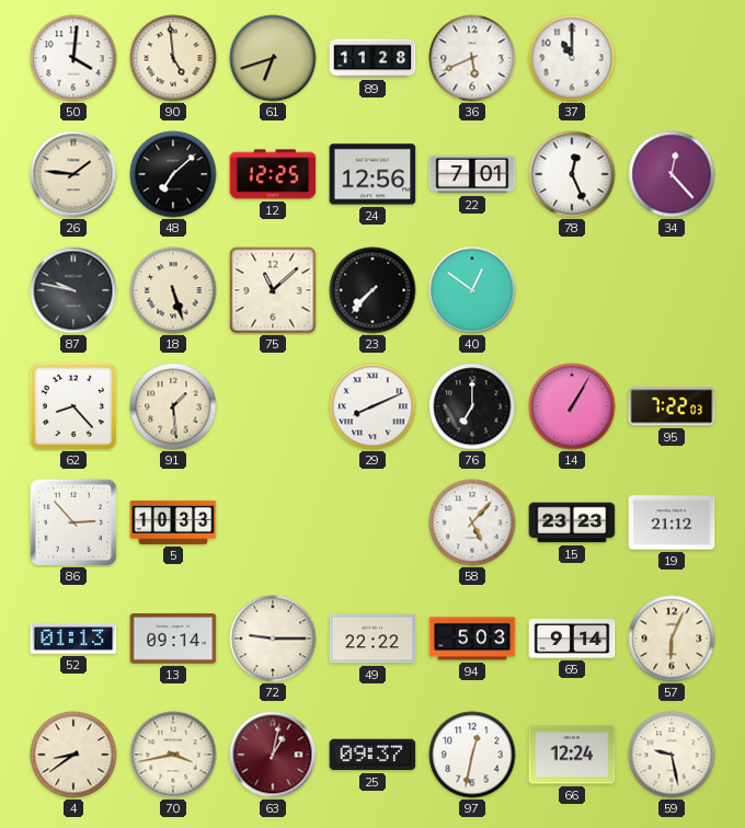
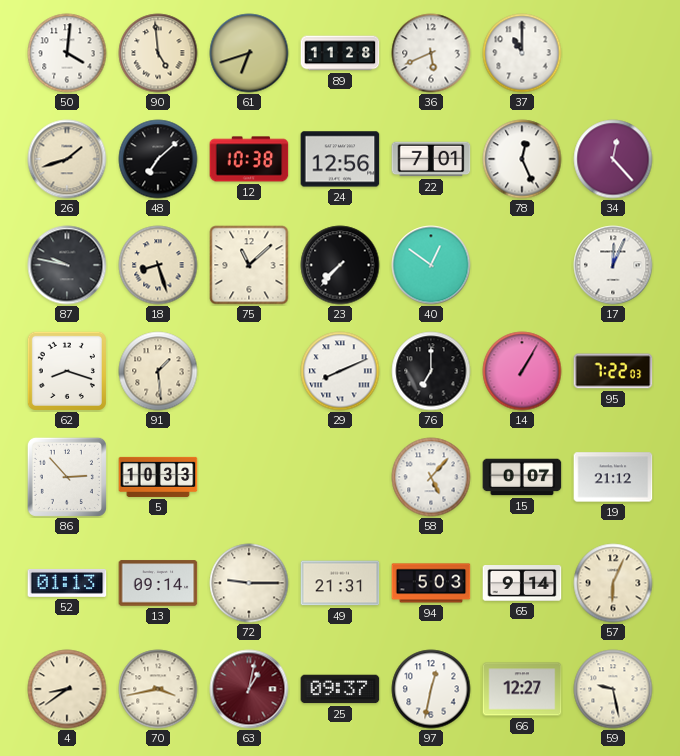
26: 1:46 -> 1:42
12: 12:25 -> 10:38
18: 5:27 -> 8:27
17: none -> 12:04
62: 8:23 -> 8:18
15: 23:23 -> 0:07
49: 22:22 -> 21:31
66: 12:24 -> 12:27
